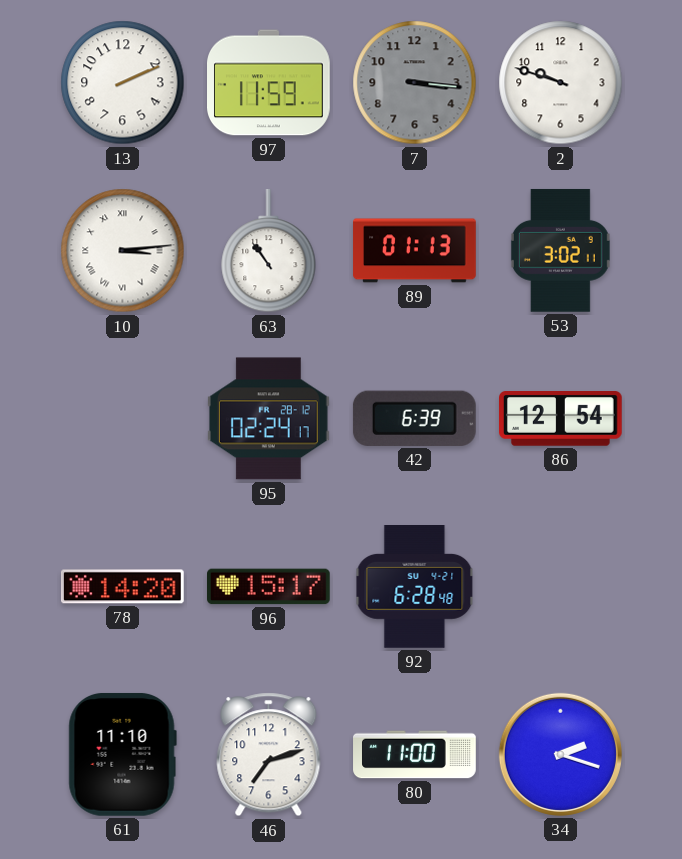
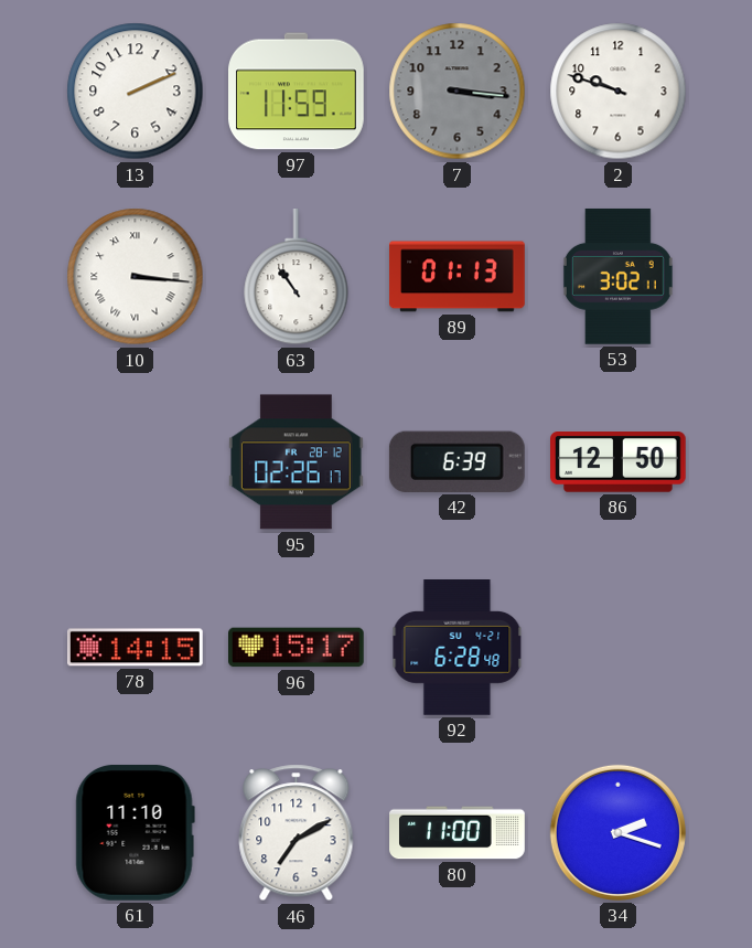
10: 3:14 -> 3:16
95: 02:24 -> 02:26
86: 12:54 -> 12:50
78: 14:20 -> 14:15
46: 7:12 -> 7:10
